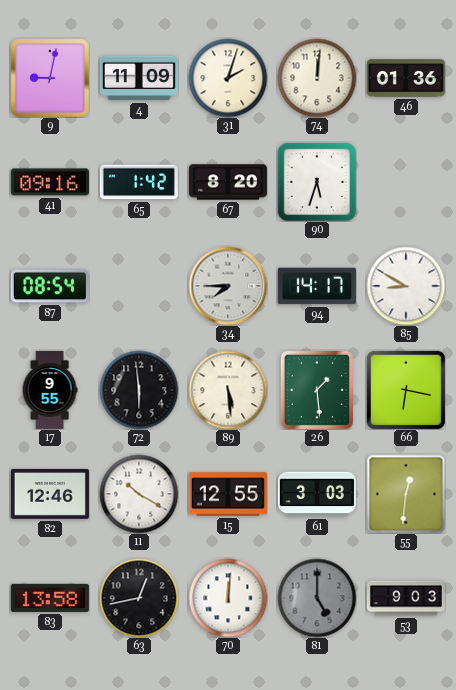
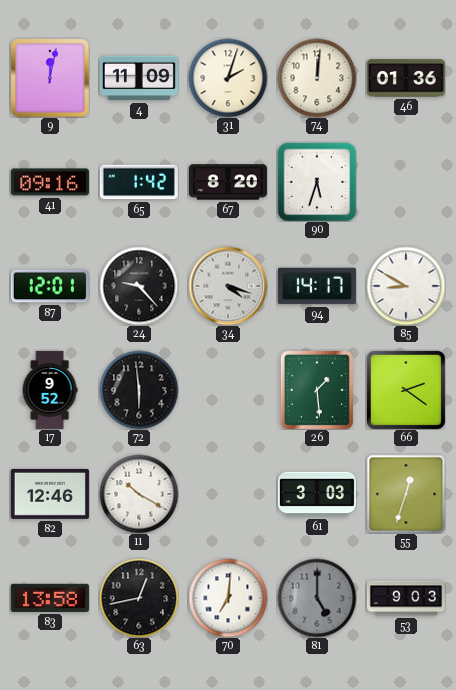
9: 9:02 -> 12:02
87: 08:54 -> 12:01
24: none -> 9:23
34: 7:45 -> 4:18
17: 9:55 -> 9:52
89: 5:29 -> none
66: 6:17 -> 2:21
15: 12:55 -> none
55: 12:31 -> 12:33
70: 12:01 -> 7:01
